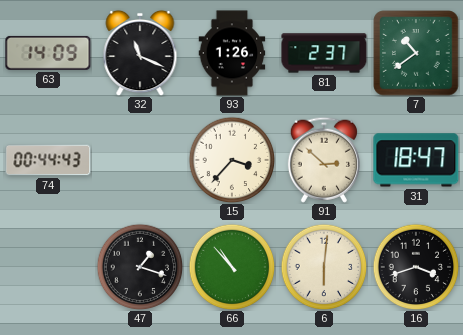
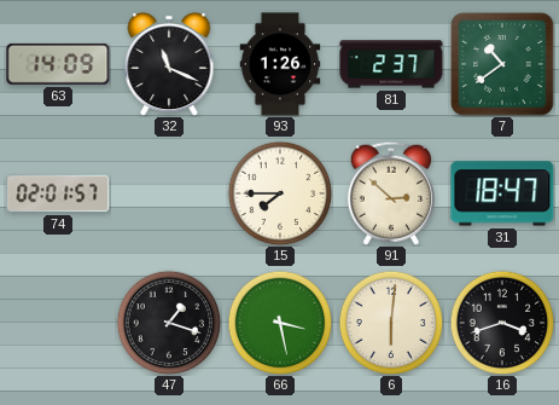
74: 00:44 -> 02:01
15: 3:37 -> 7:45
66: 10:53 -> 3:28
